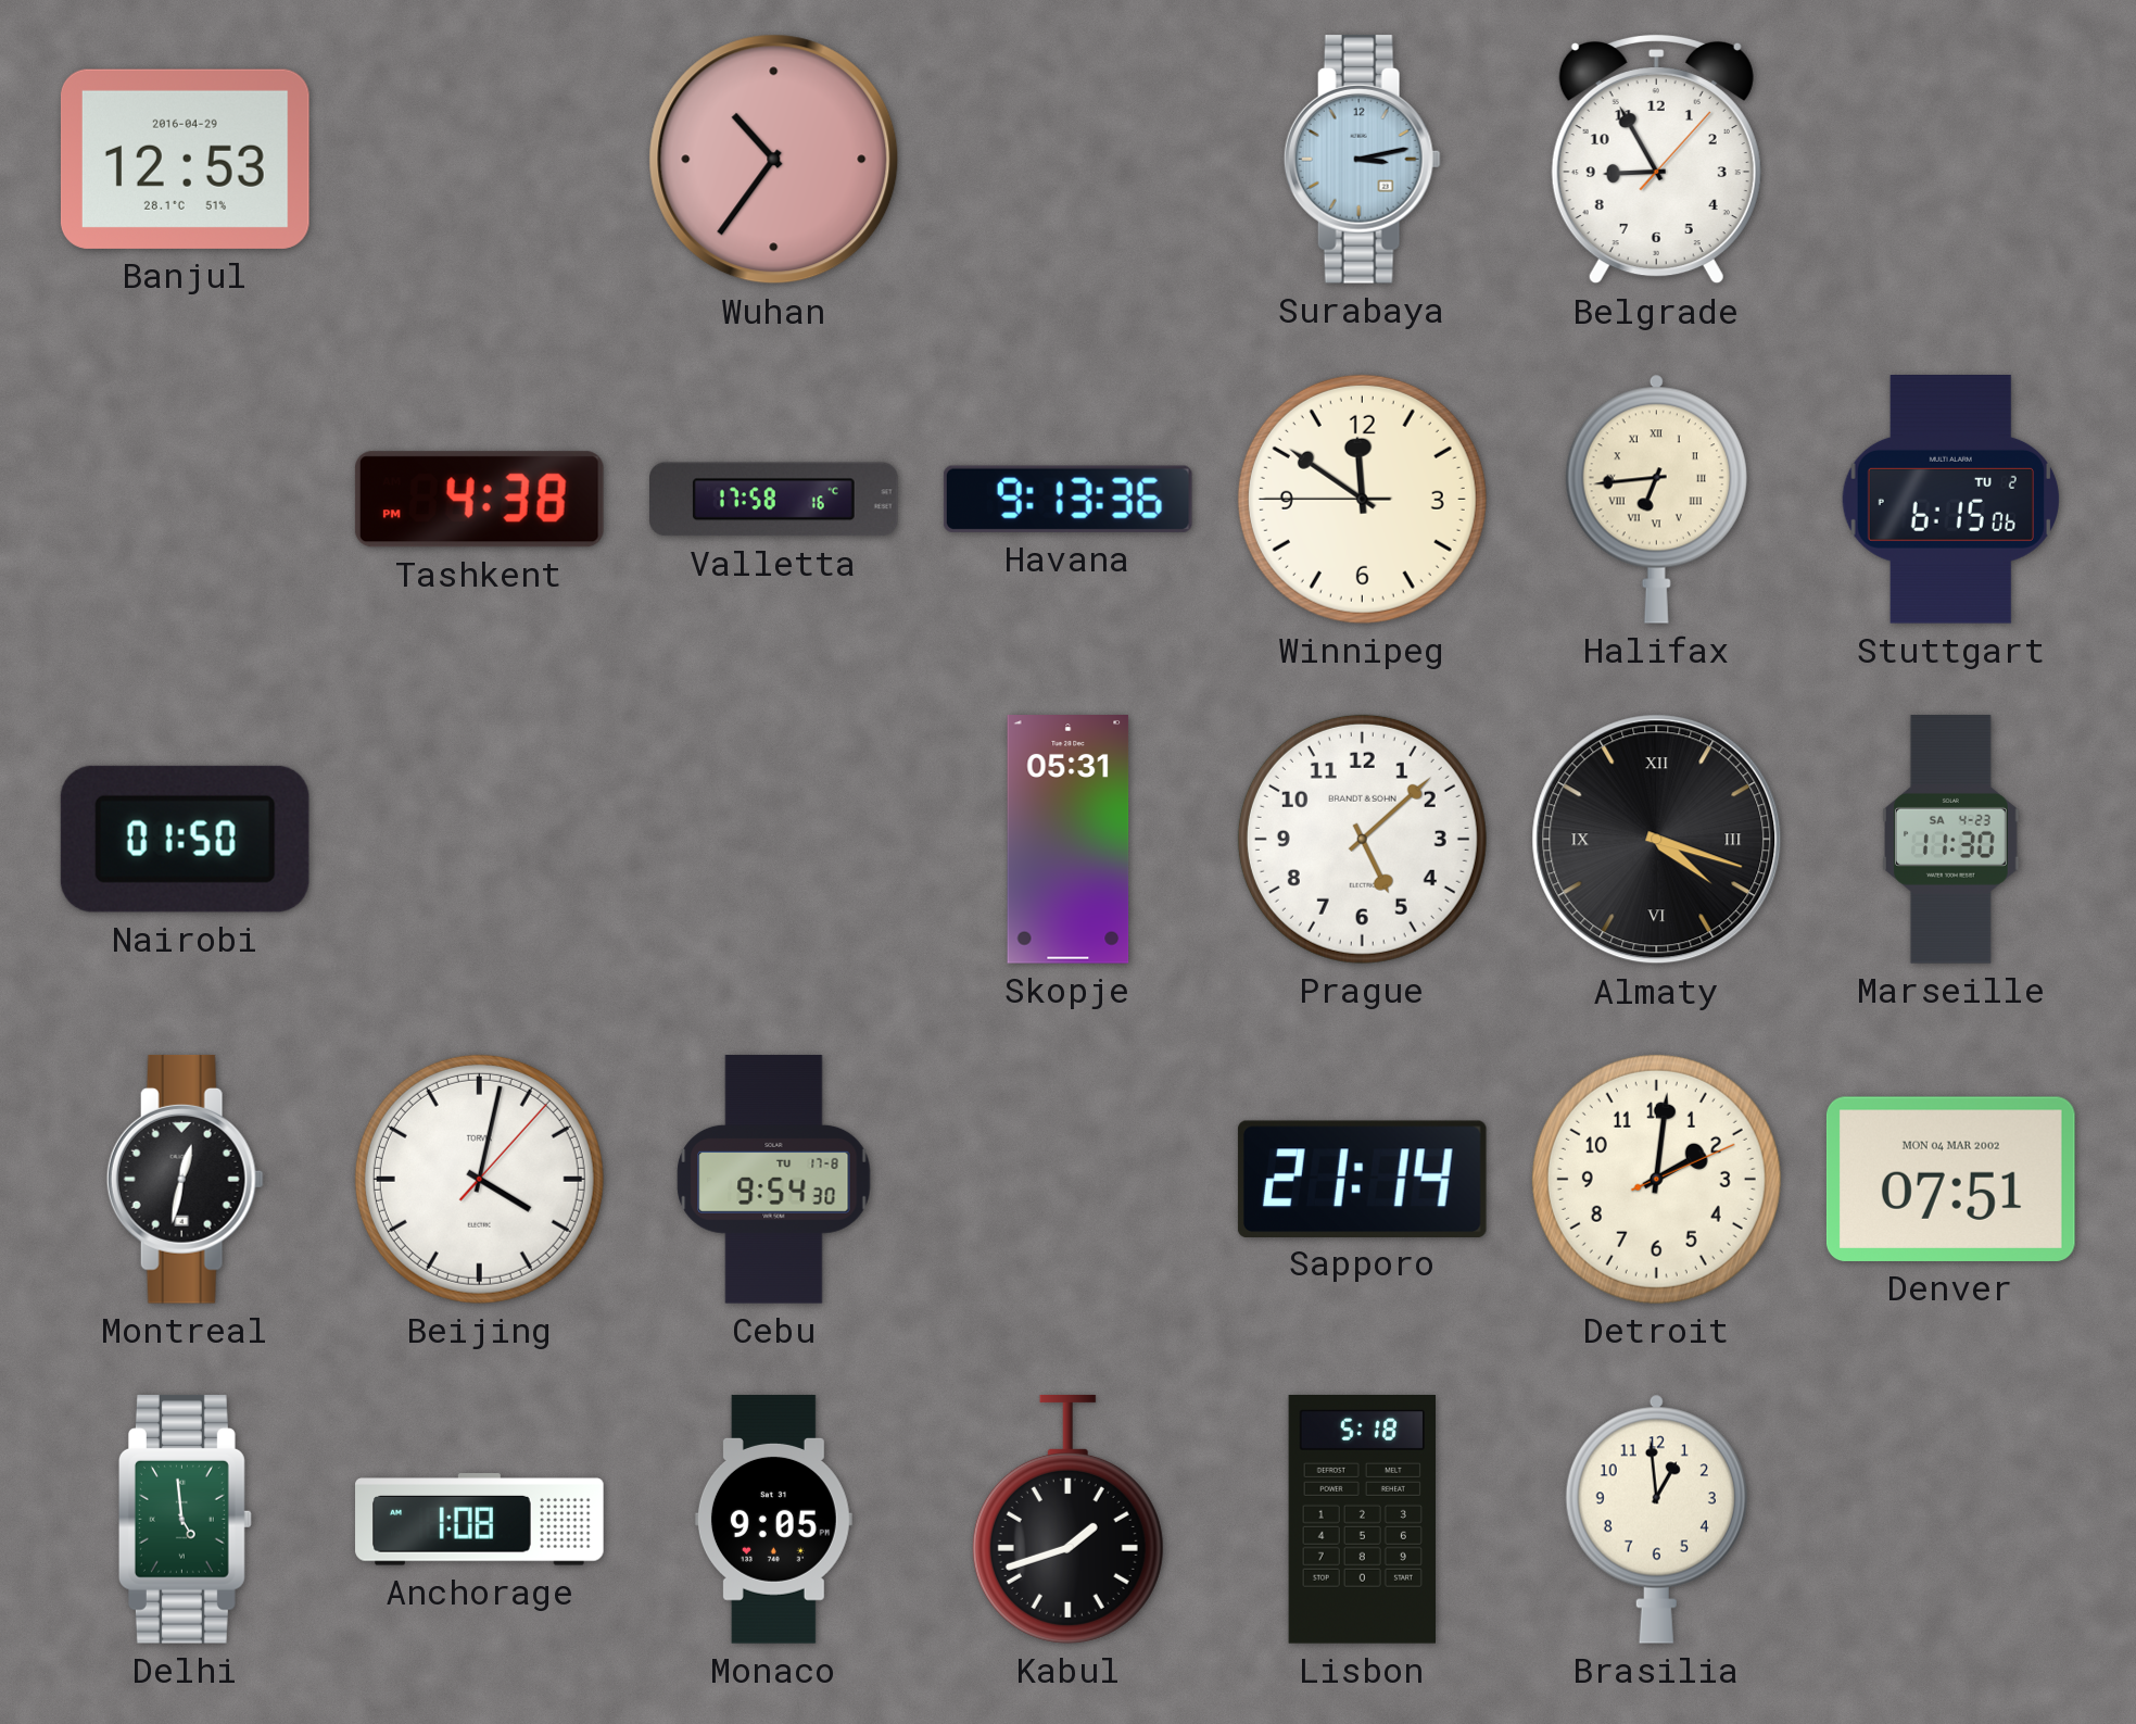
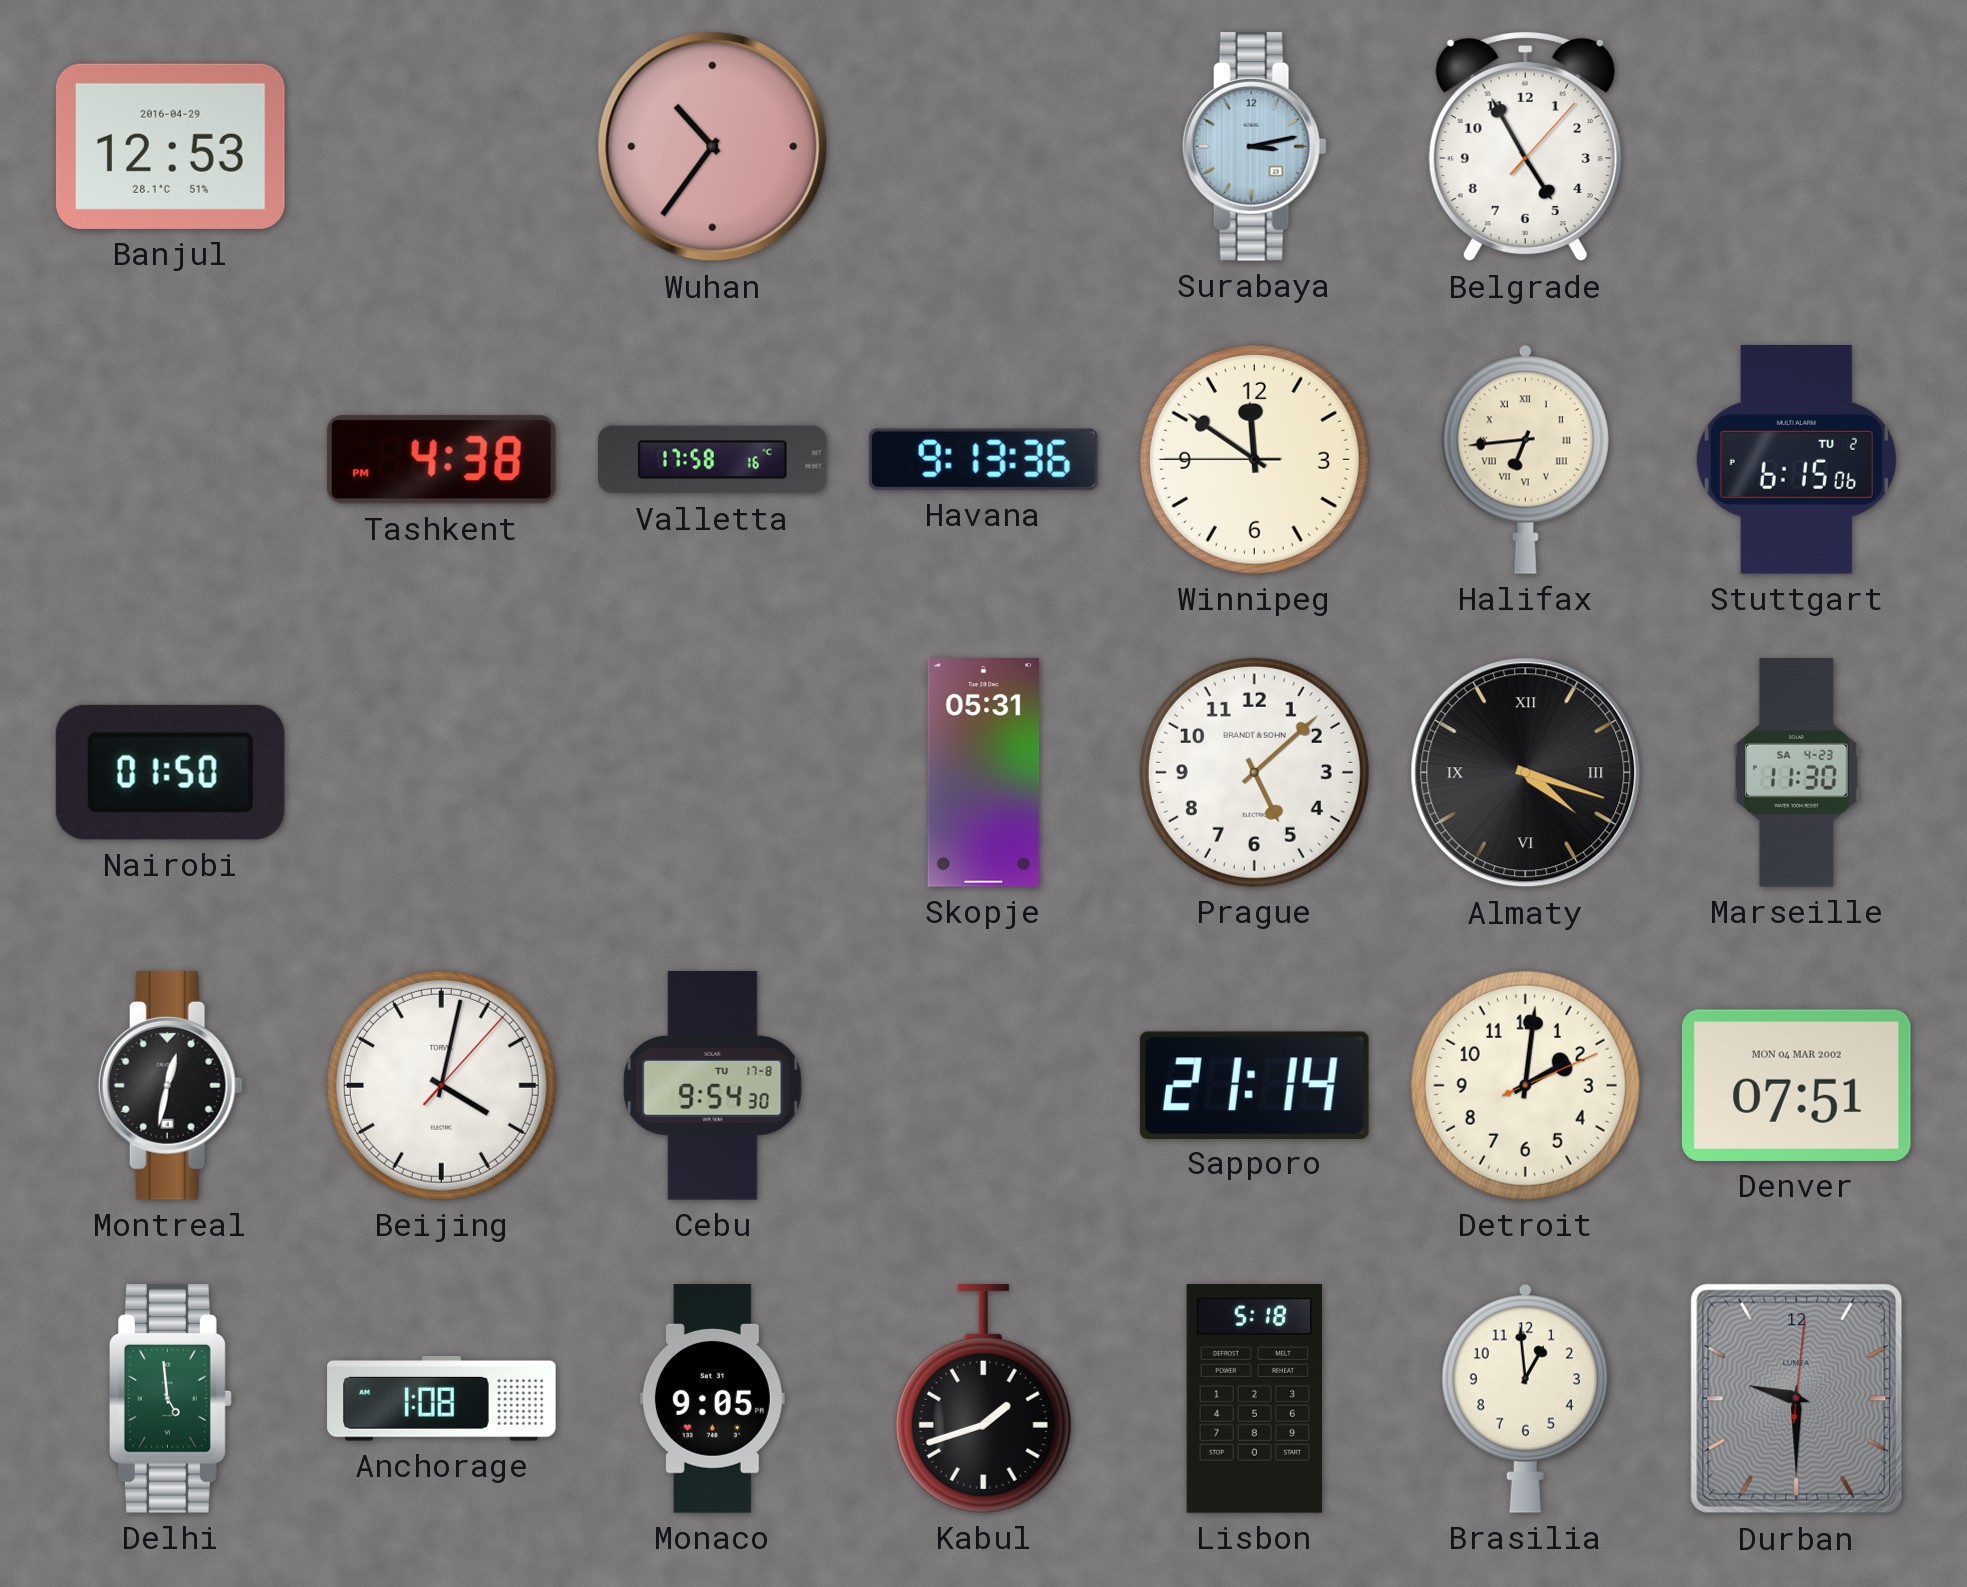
Belgrade: 8:55 -> 4:55
Durban: none -> 9:30
